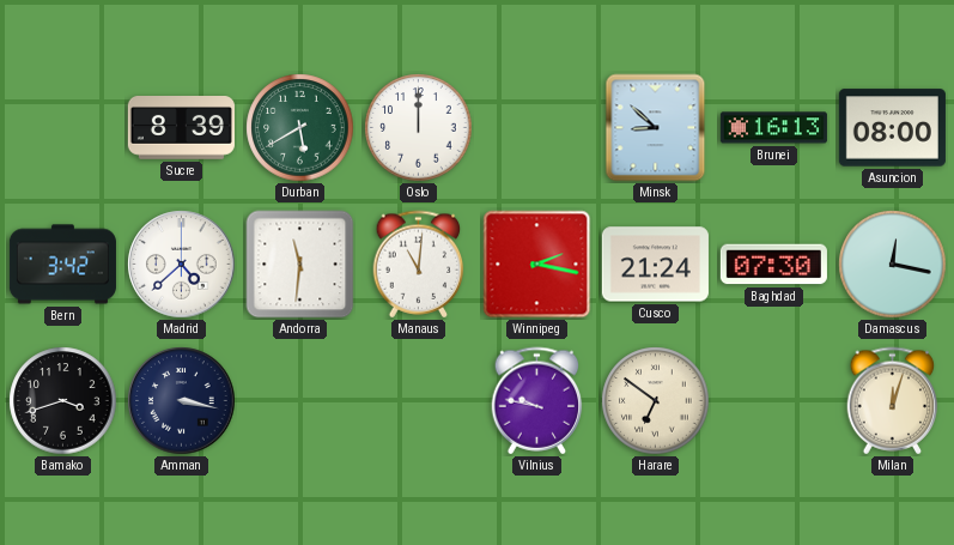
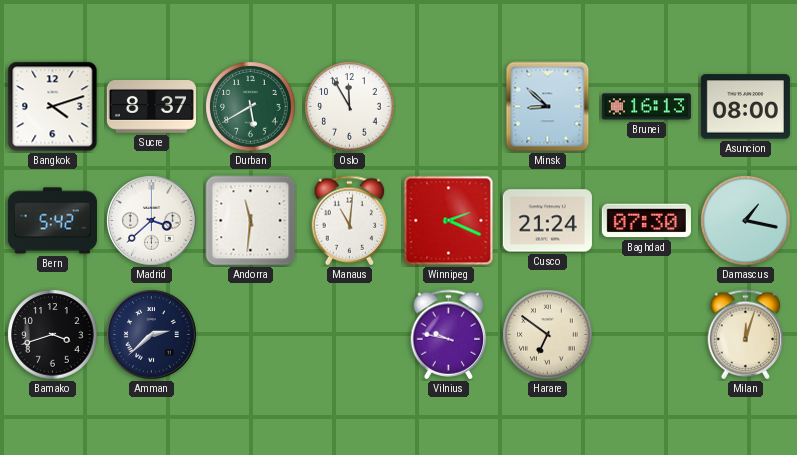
Bangkok: none -> 4:12
Sucre: 8:39 -> 8:37
Oslo: 12:00 -> 11:55
Bern: 3:42 -> 5:42
Madrid: 4:38 -> 3:38
Winnipeg: 2:17 -> 2:19
Damascus: 12:17 -> 1:17
Amman: 3:17 -> 2:38
